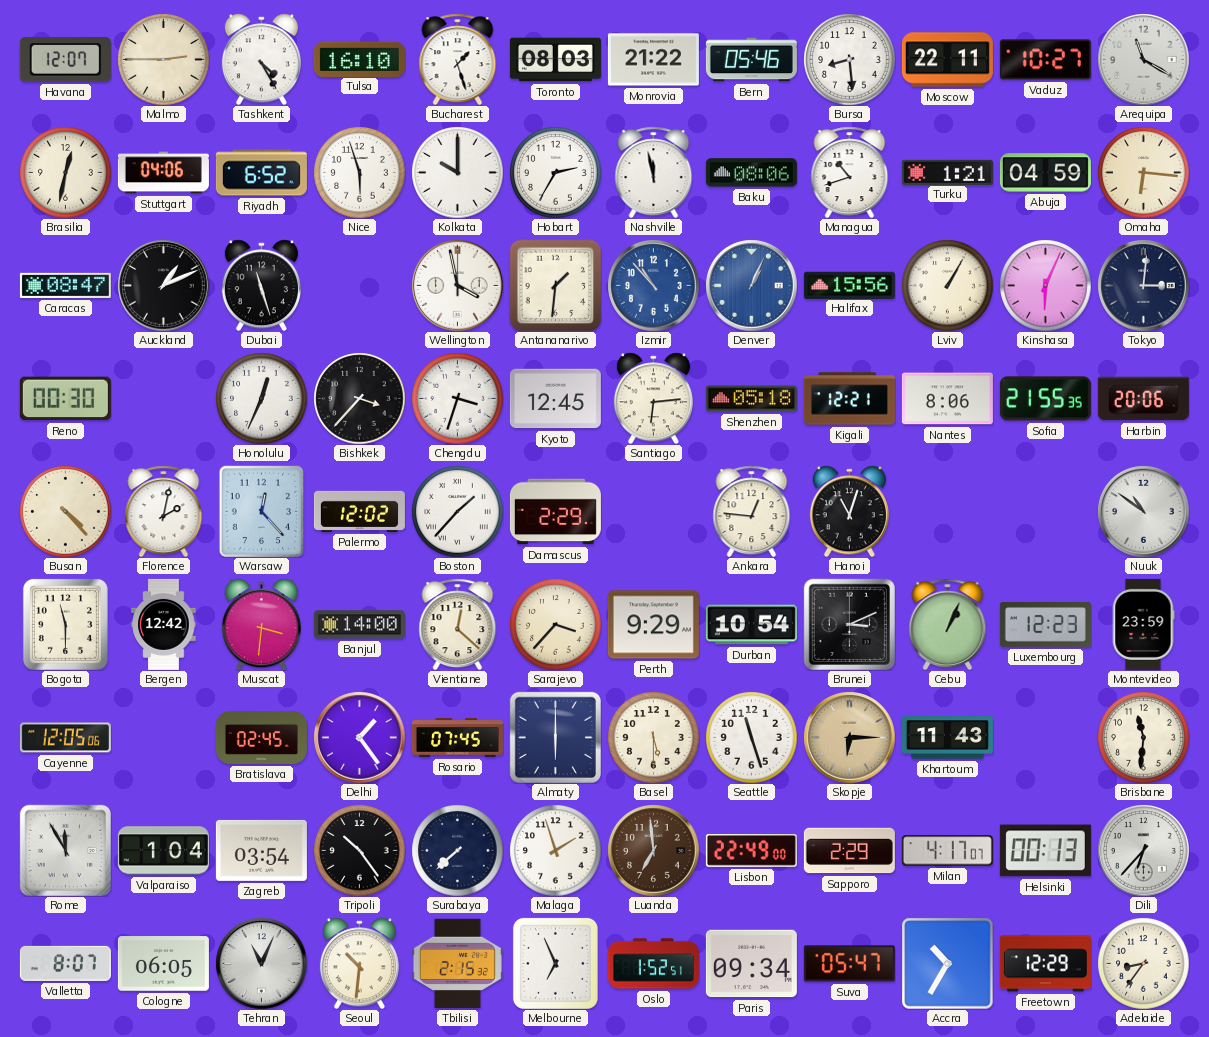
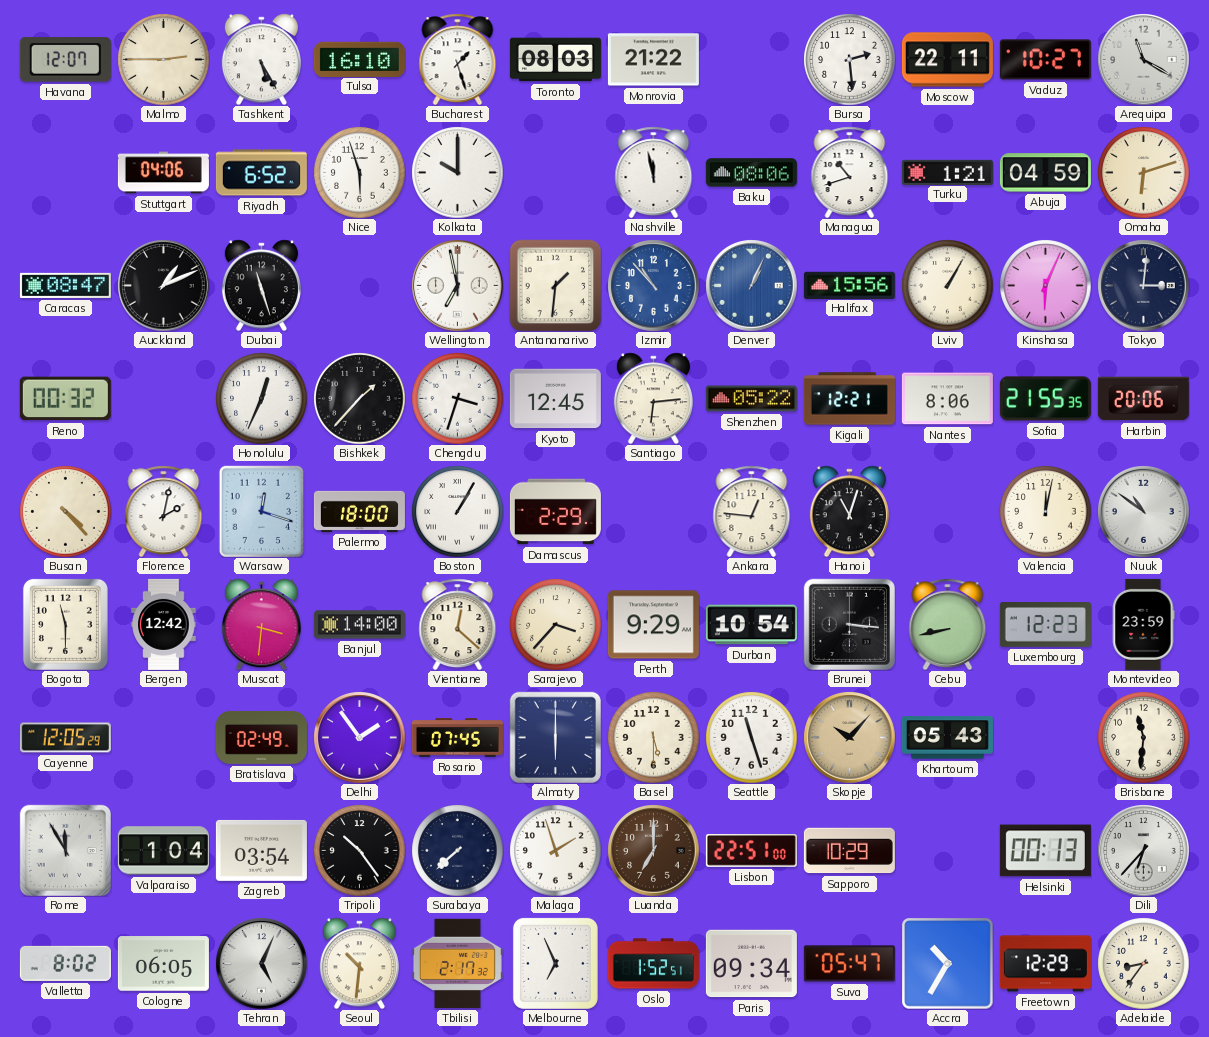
Tashkent: 4:25 -> 5:25
Bern: 05:46 -> none
Bursa: 8:29 -> 2:29
Brasilia: 12:32 -> none
Hobart: 2:35 -> none
Omaha: 6:16 -> 6:12
Wellington: 3:58 -> 6:58
Reno: 00:30 -> 00:32
Bishkek: 3:37 -> 1:37
Shenzhen: 05:18 -> 05:22
Warsaw: 12:23 -> 12:18
Palermo: 12:02 -> 18:00
Boston: 1:37 -> 1:05
Valencia: none -> 12:02
Brunei: 3:11 -> 3:16
Cebu: 1:04 -> 8:43
Cayenne: 12:05:06 -> 12:05:29
Bratislava: 02:45 -> 02:49
Delhi: 1:24 -> 1:54
Skopje: 6:15 -> 10:07
Khartoum: 11:43 -> 05:43
Luanda: 6:59 -> 7:00
Lisbon: 22:49 -> 22:51
Sapporo: 2:29 -> 10:29
Milan: 4:17 -> none
Valletta: 8:07 -> 8:02
Tehran: 11:04 -> 5:04
Tbilisi: 2:15 -> 2:17
